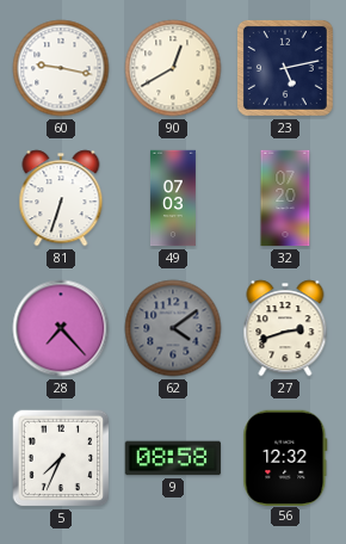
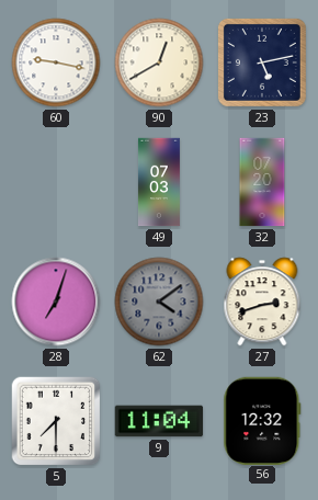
81: 6:33 -> none
28: 7:23 -> 7:03
5: 7:34 -> 7:30
9: 08:58 -> 11:04
